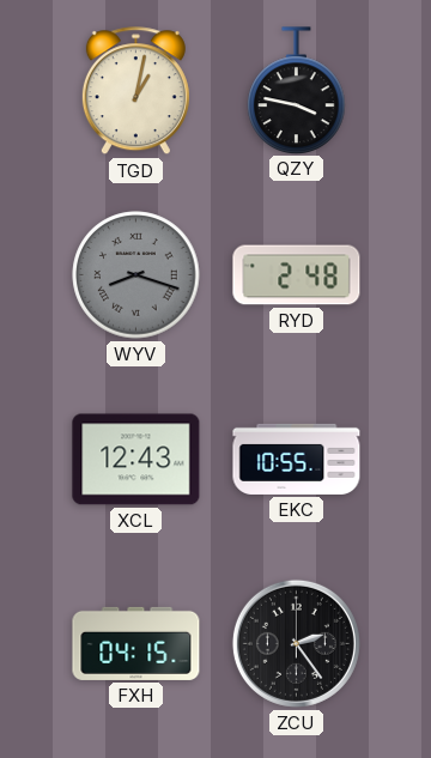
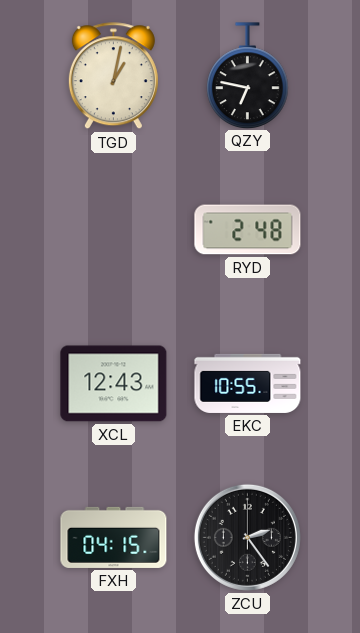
QZY: 3:47 -> 6:47
WYV: 8:18 -> none
